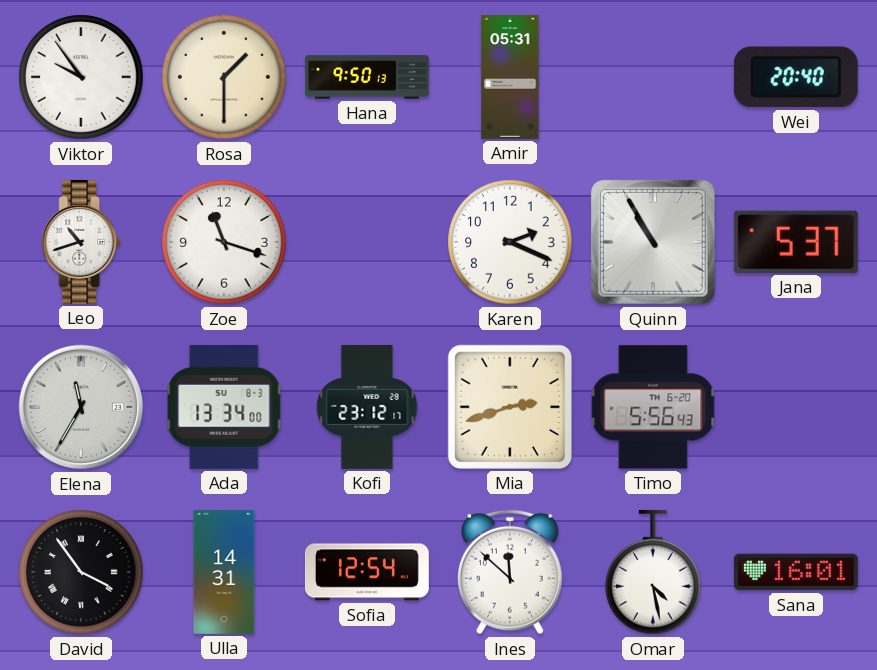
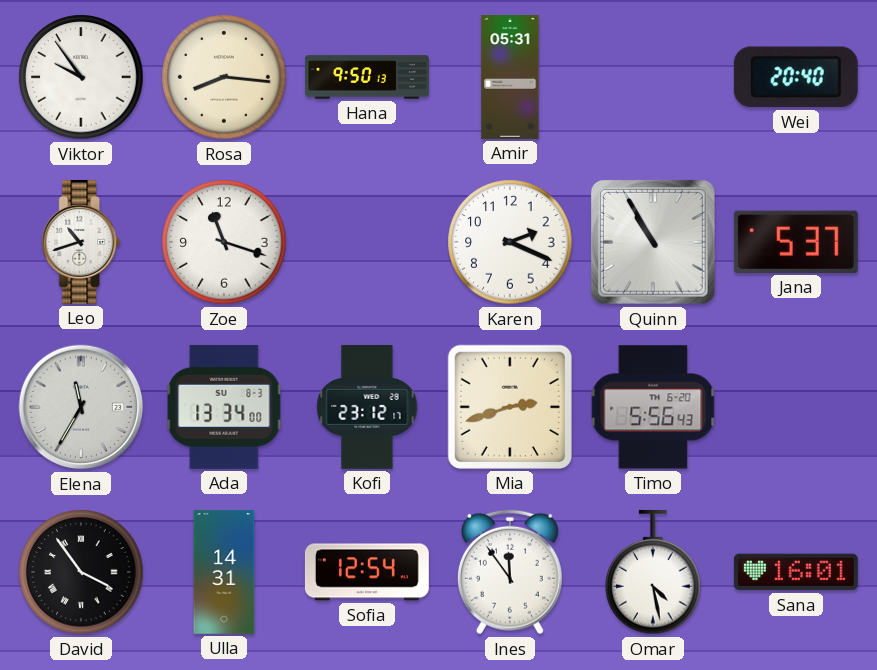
Rosa: 1:30 -> 8:16
Ines: 11:52 -> 11:54
